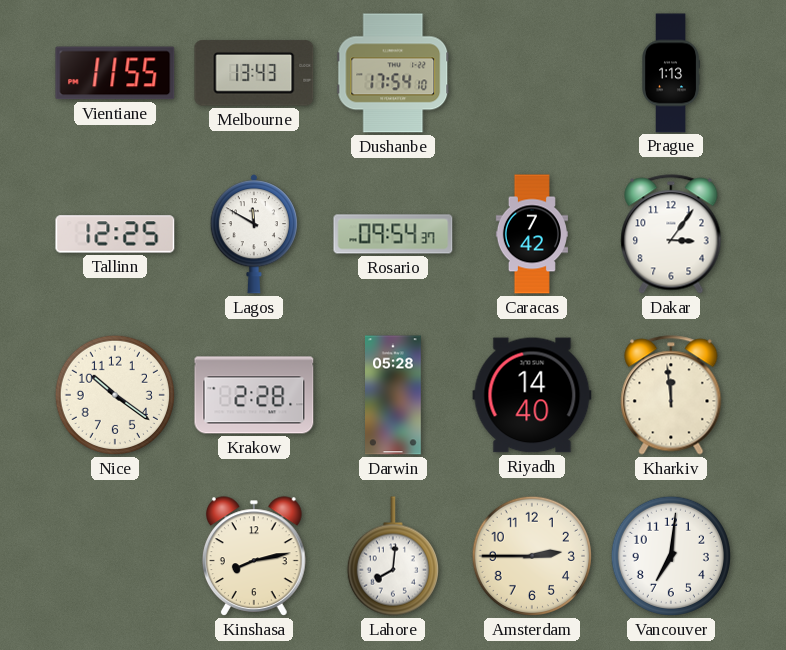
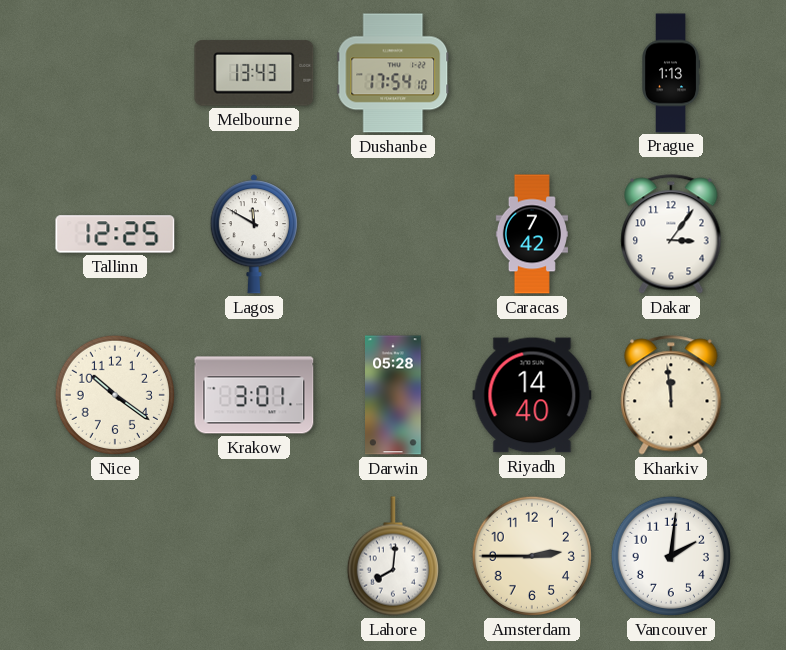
Vientiane: 11:55 -> none
Rosario: 09:54 -> none
Krakow: 2:28 -> 3:01
Kinshasa: 8:13 -> none
Vancouver: 7:01 -> 2:01
